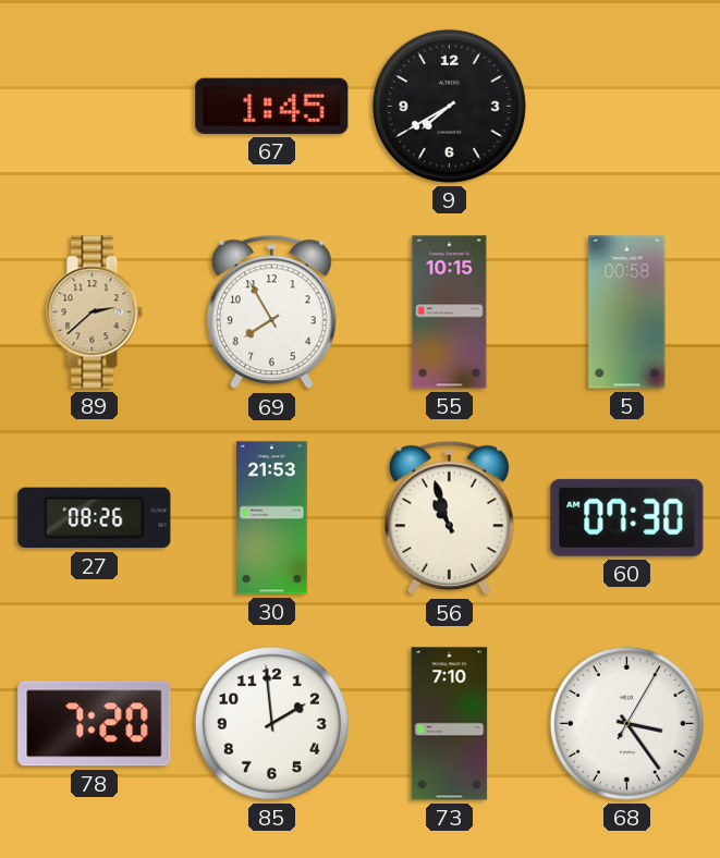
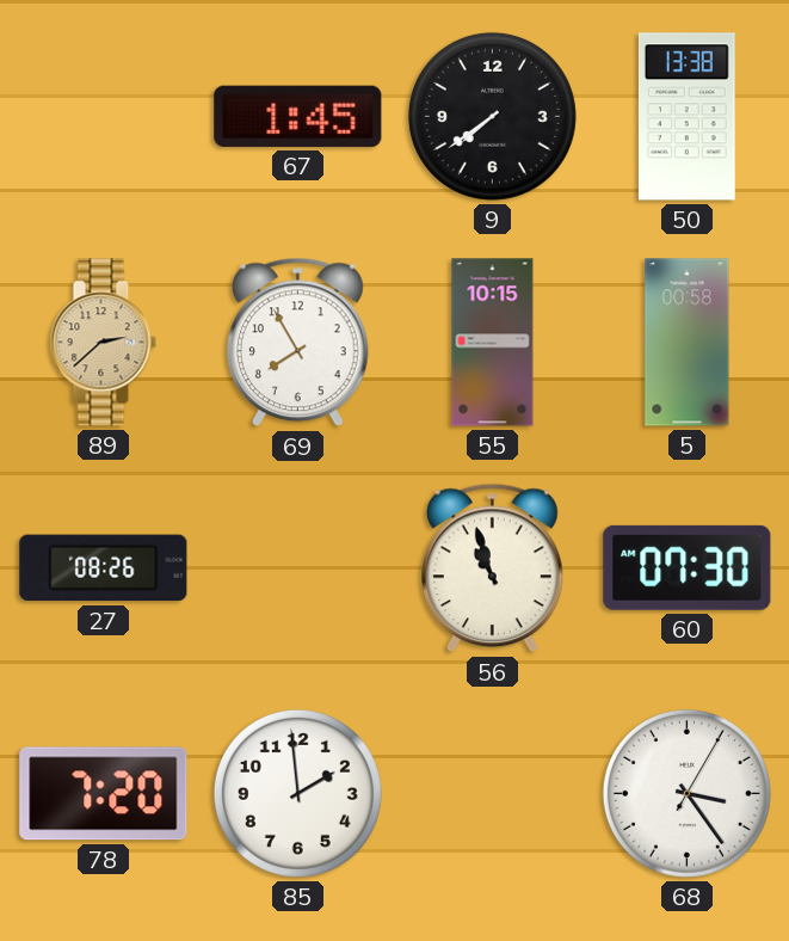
9: 7:40 -> 7:39
50: none -> 13:38
30: 21:53 -> none
73: 7:10 -> none
